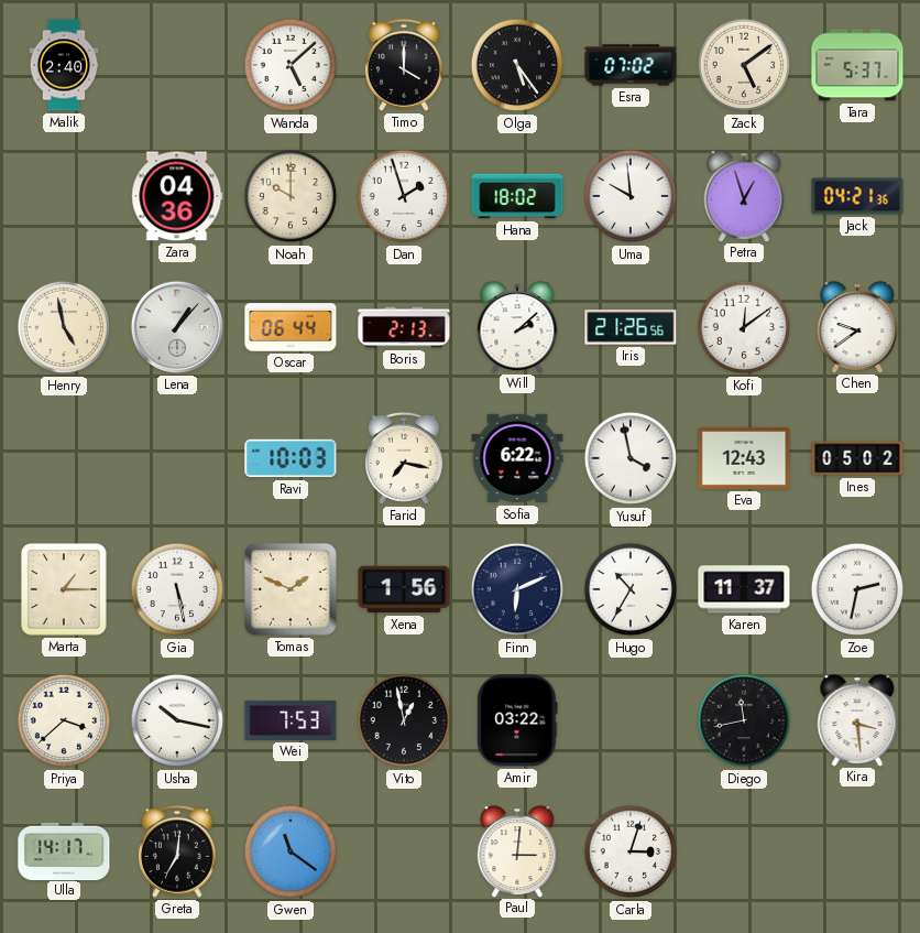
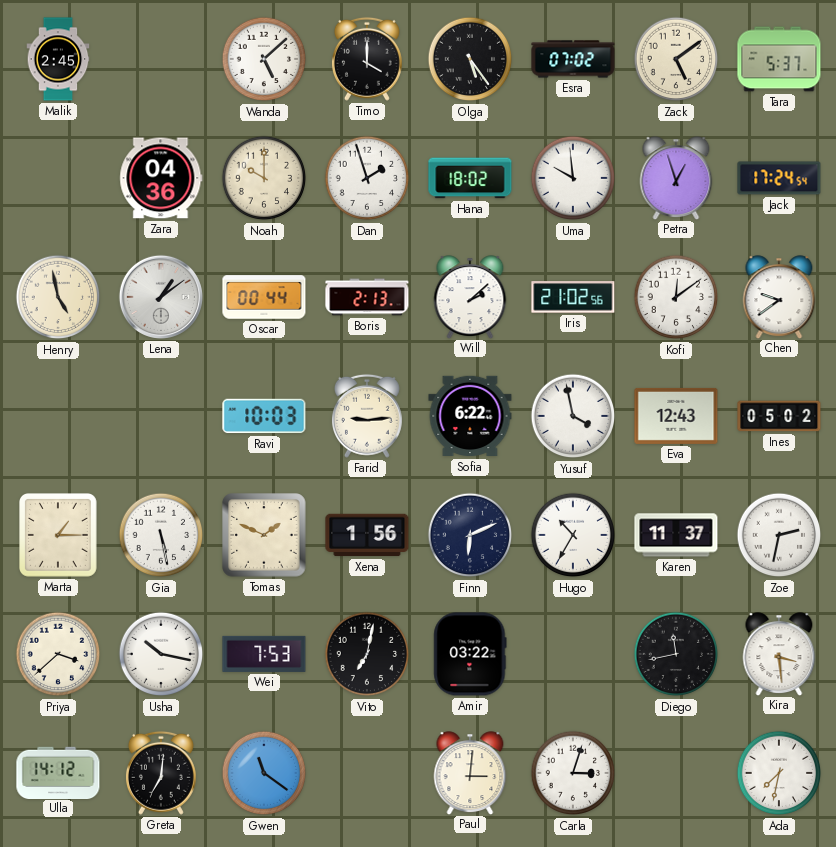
Malik: 2:40 -> 2:45
Jack: 04:21 -> 17:24
Lena: 1:07 -> 1:09
Oscar: 06:44 -> 00:44
Iris: 21:26 -> 21:02
Farid: 7:17 -> 9:14
Vito: 12:58 -> 7:02
Ulla: 14:17 -> 14:12
Ada: none -> 7:32
